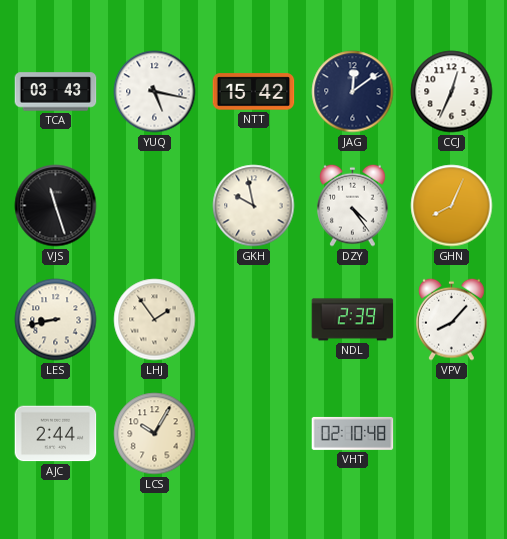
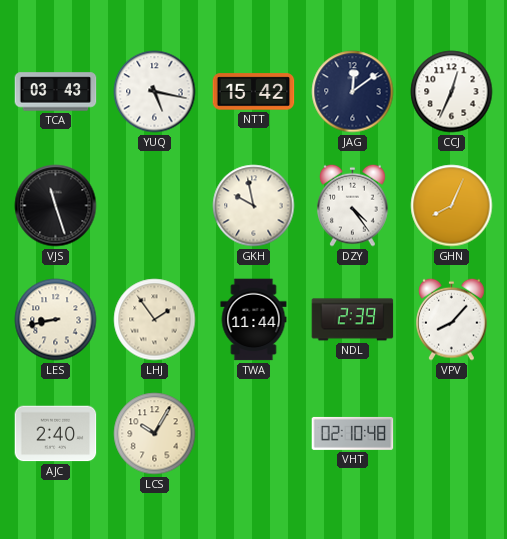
TWA: none -> 11:44
AJC: 2:44 -> 2:40
